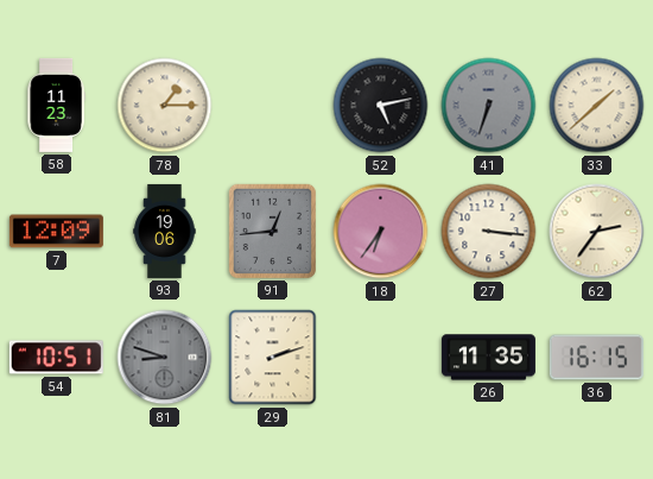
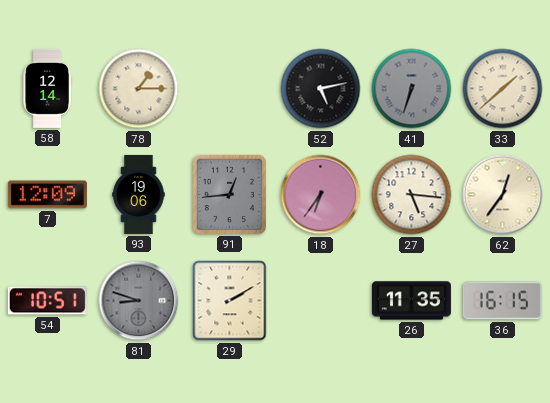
58: 11:23 -> 12:14
27: 3:16 -> 5:16
62: 2:36 -> 12:36
29: 2:12 -> 2:10
